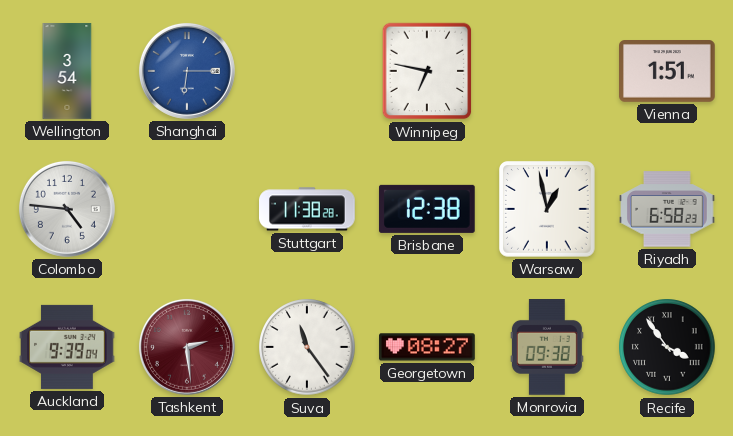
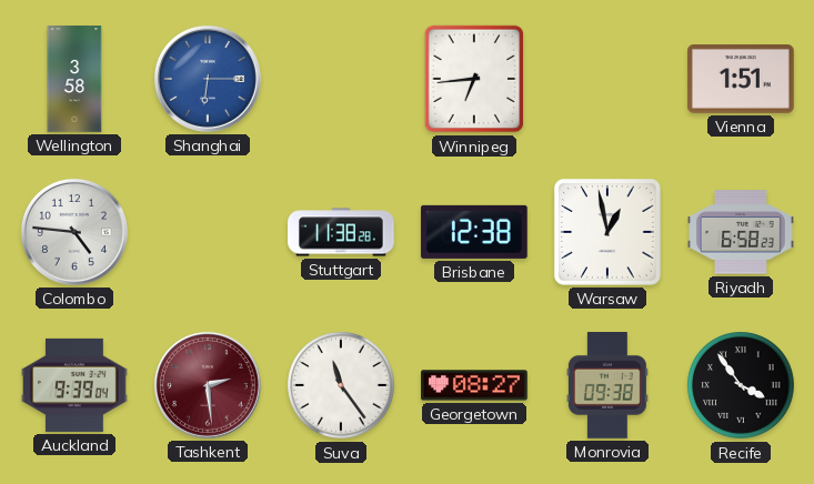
Wellington: 3:54 -> 3:58
Winnipeg: 6:47 -> 6:44
